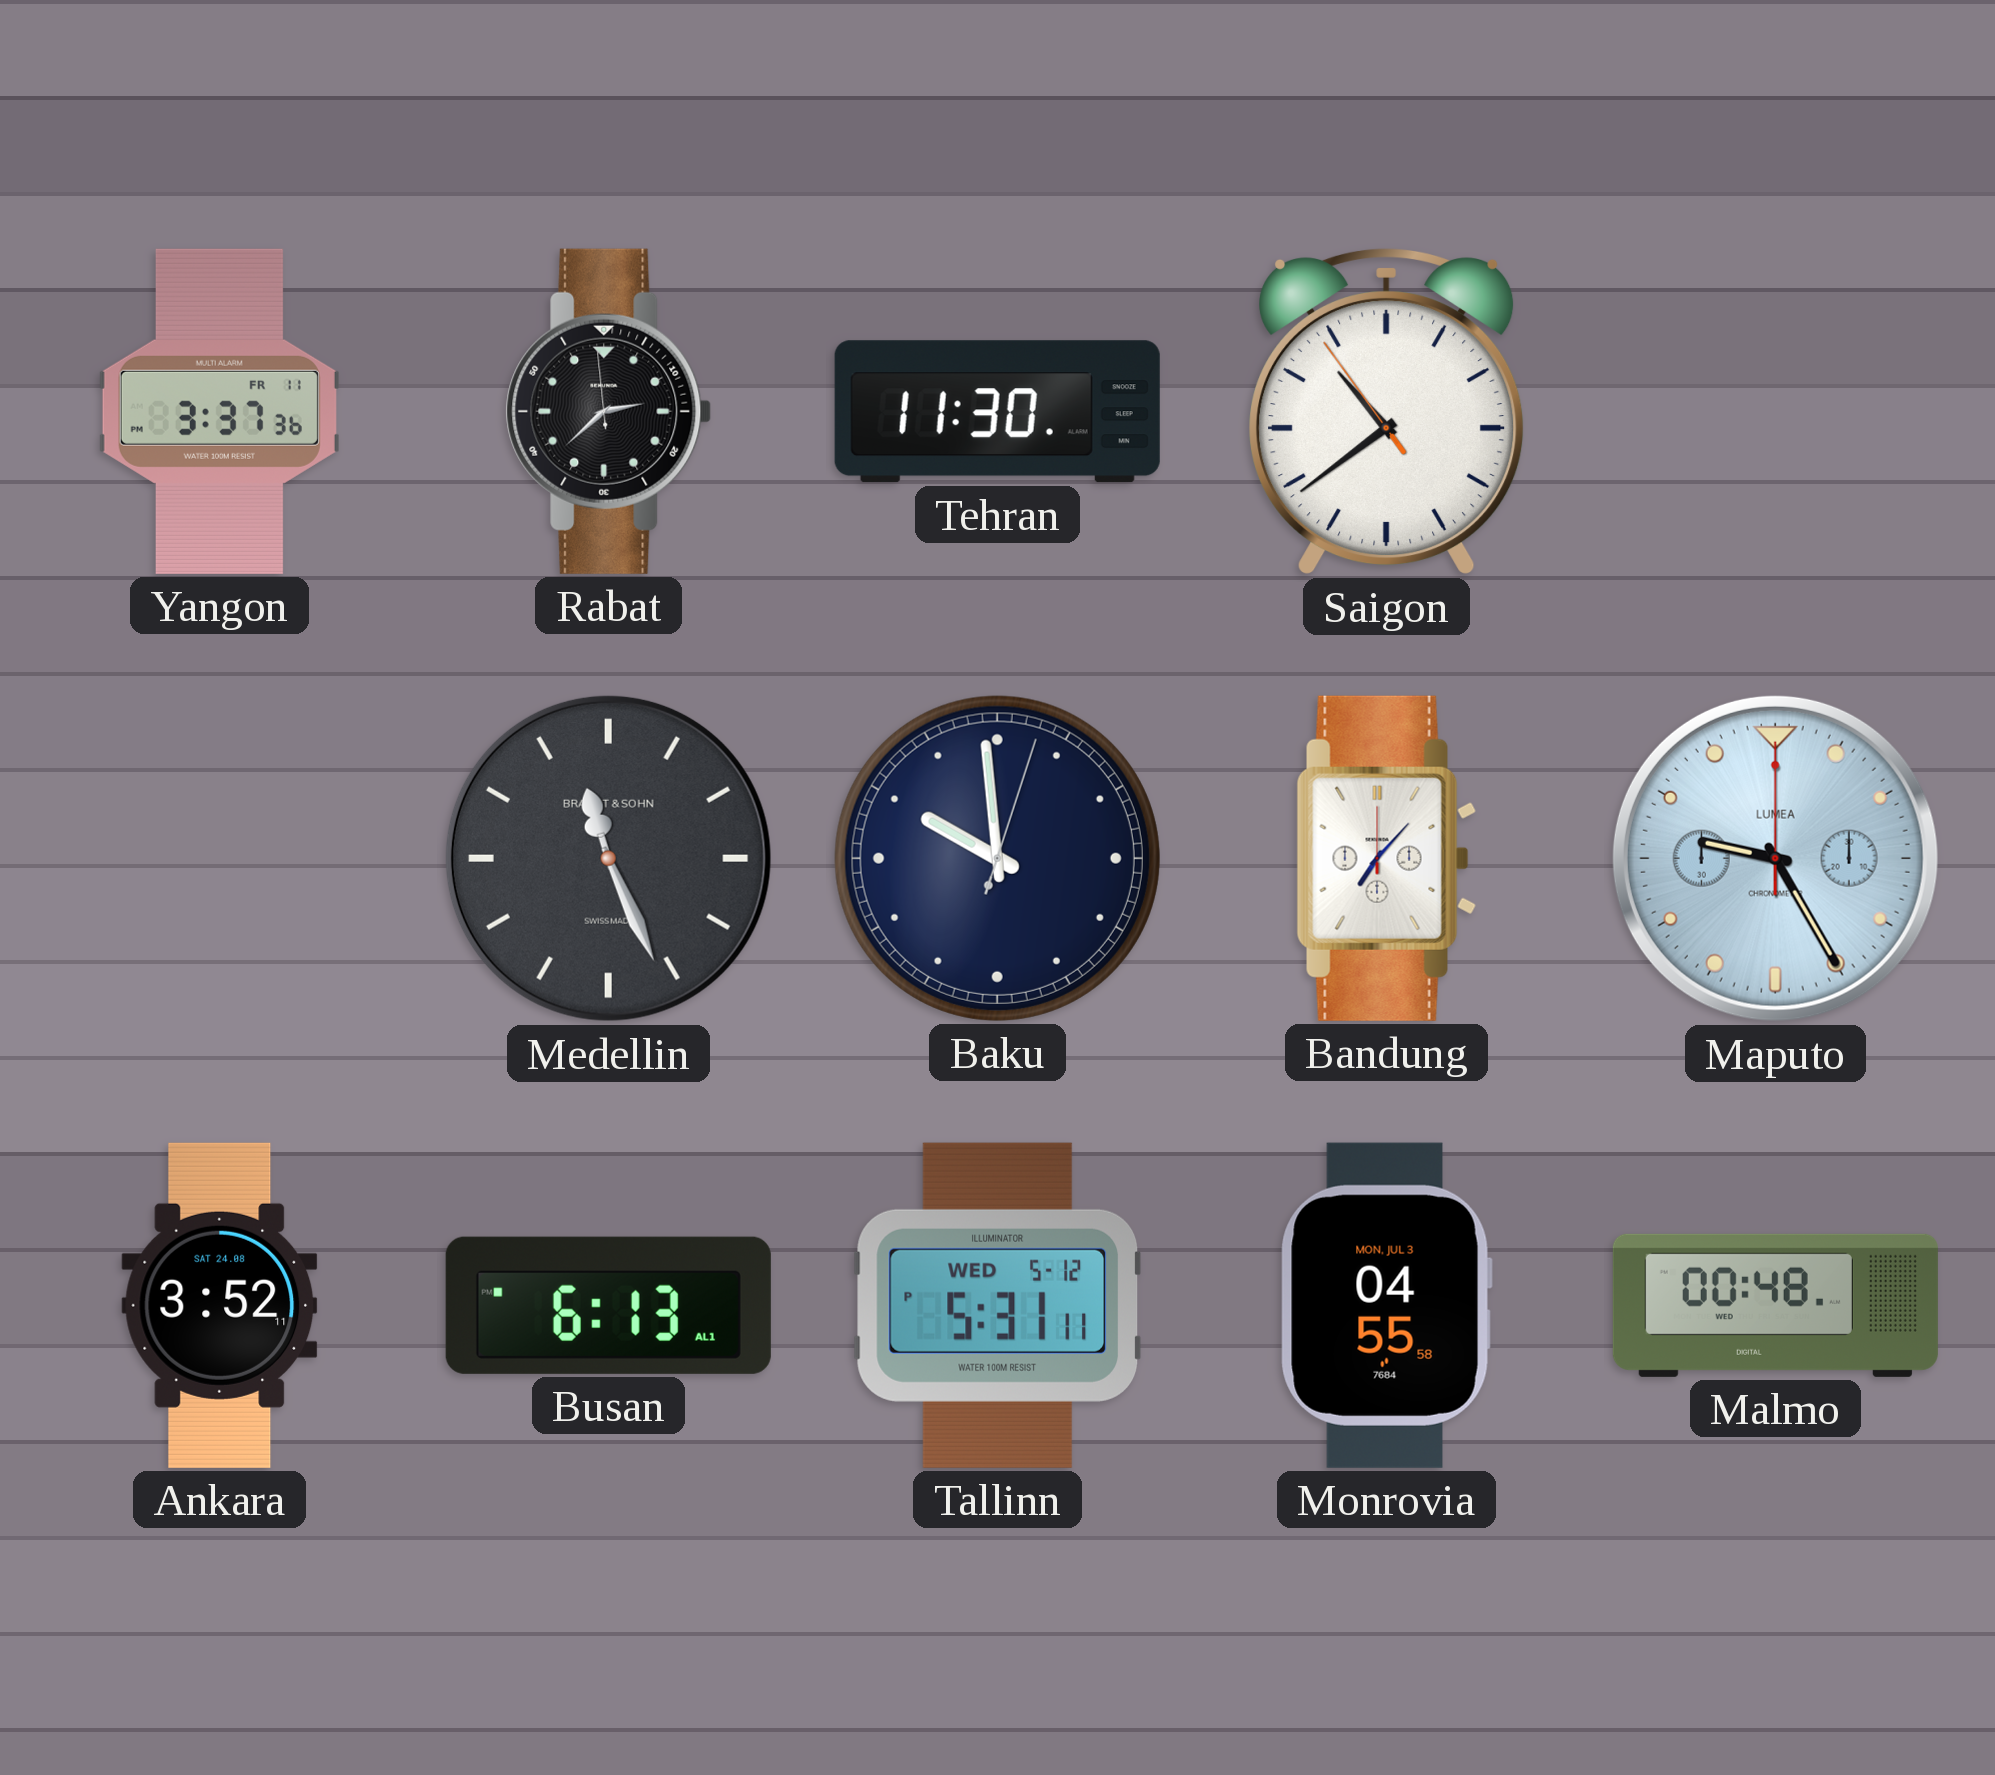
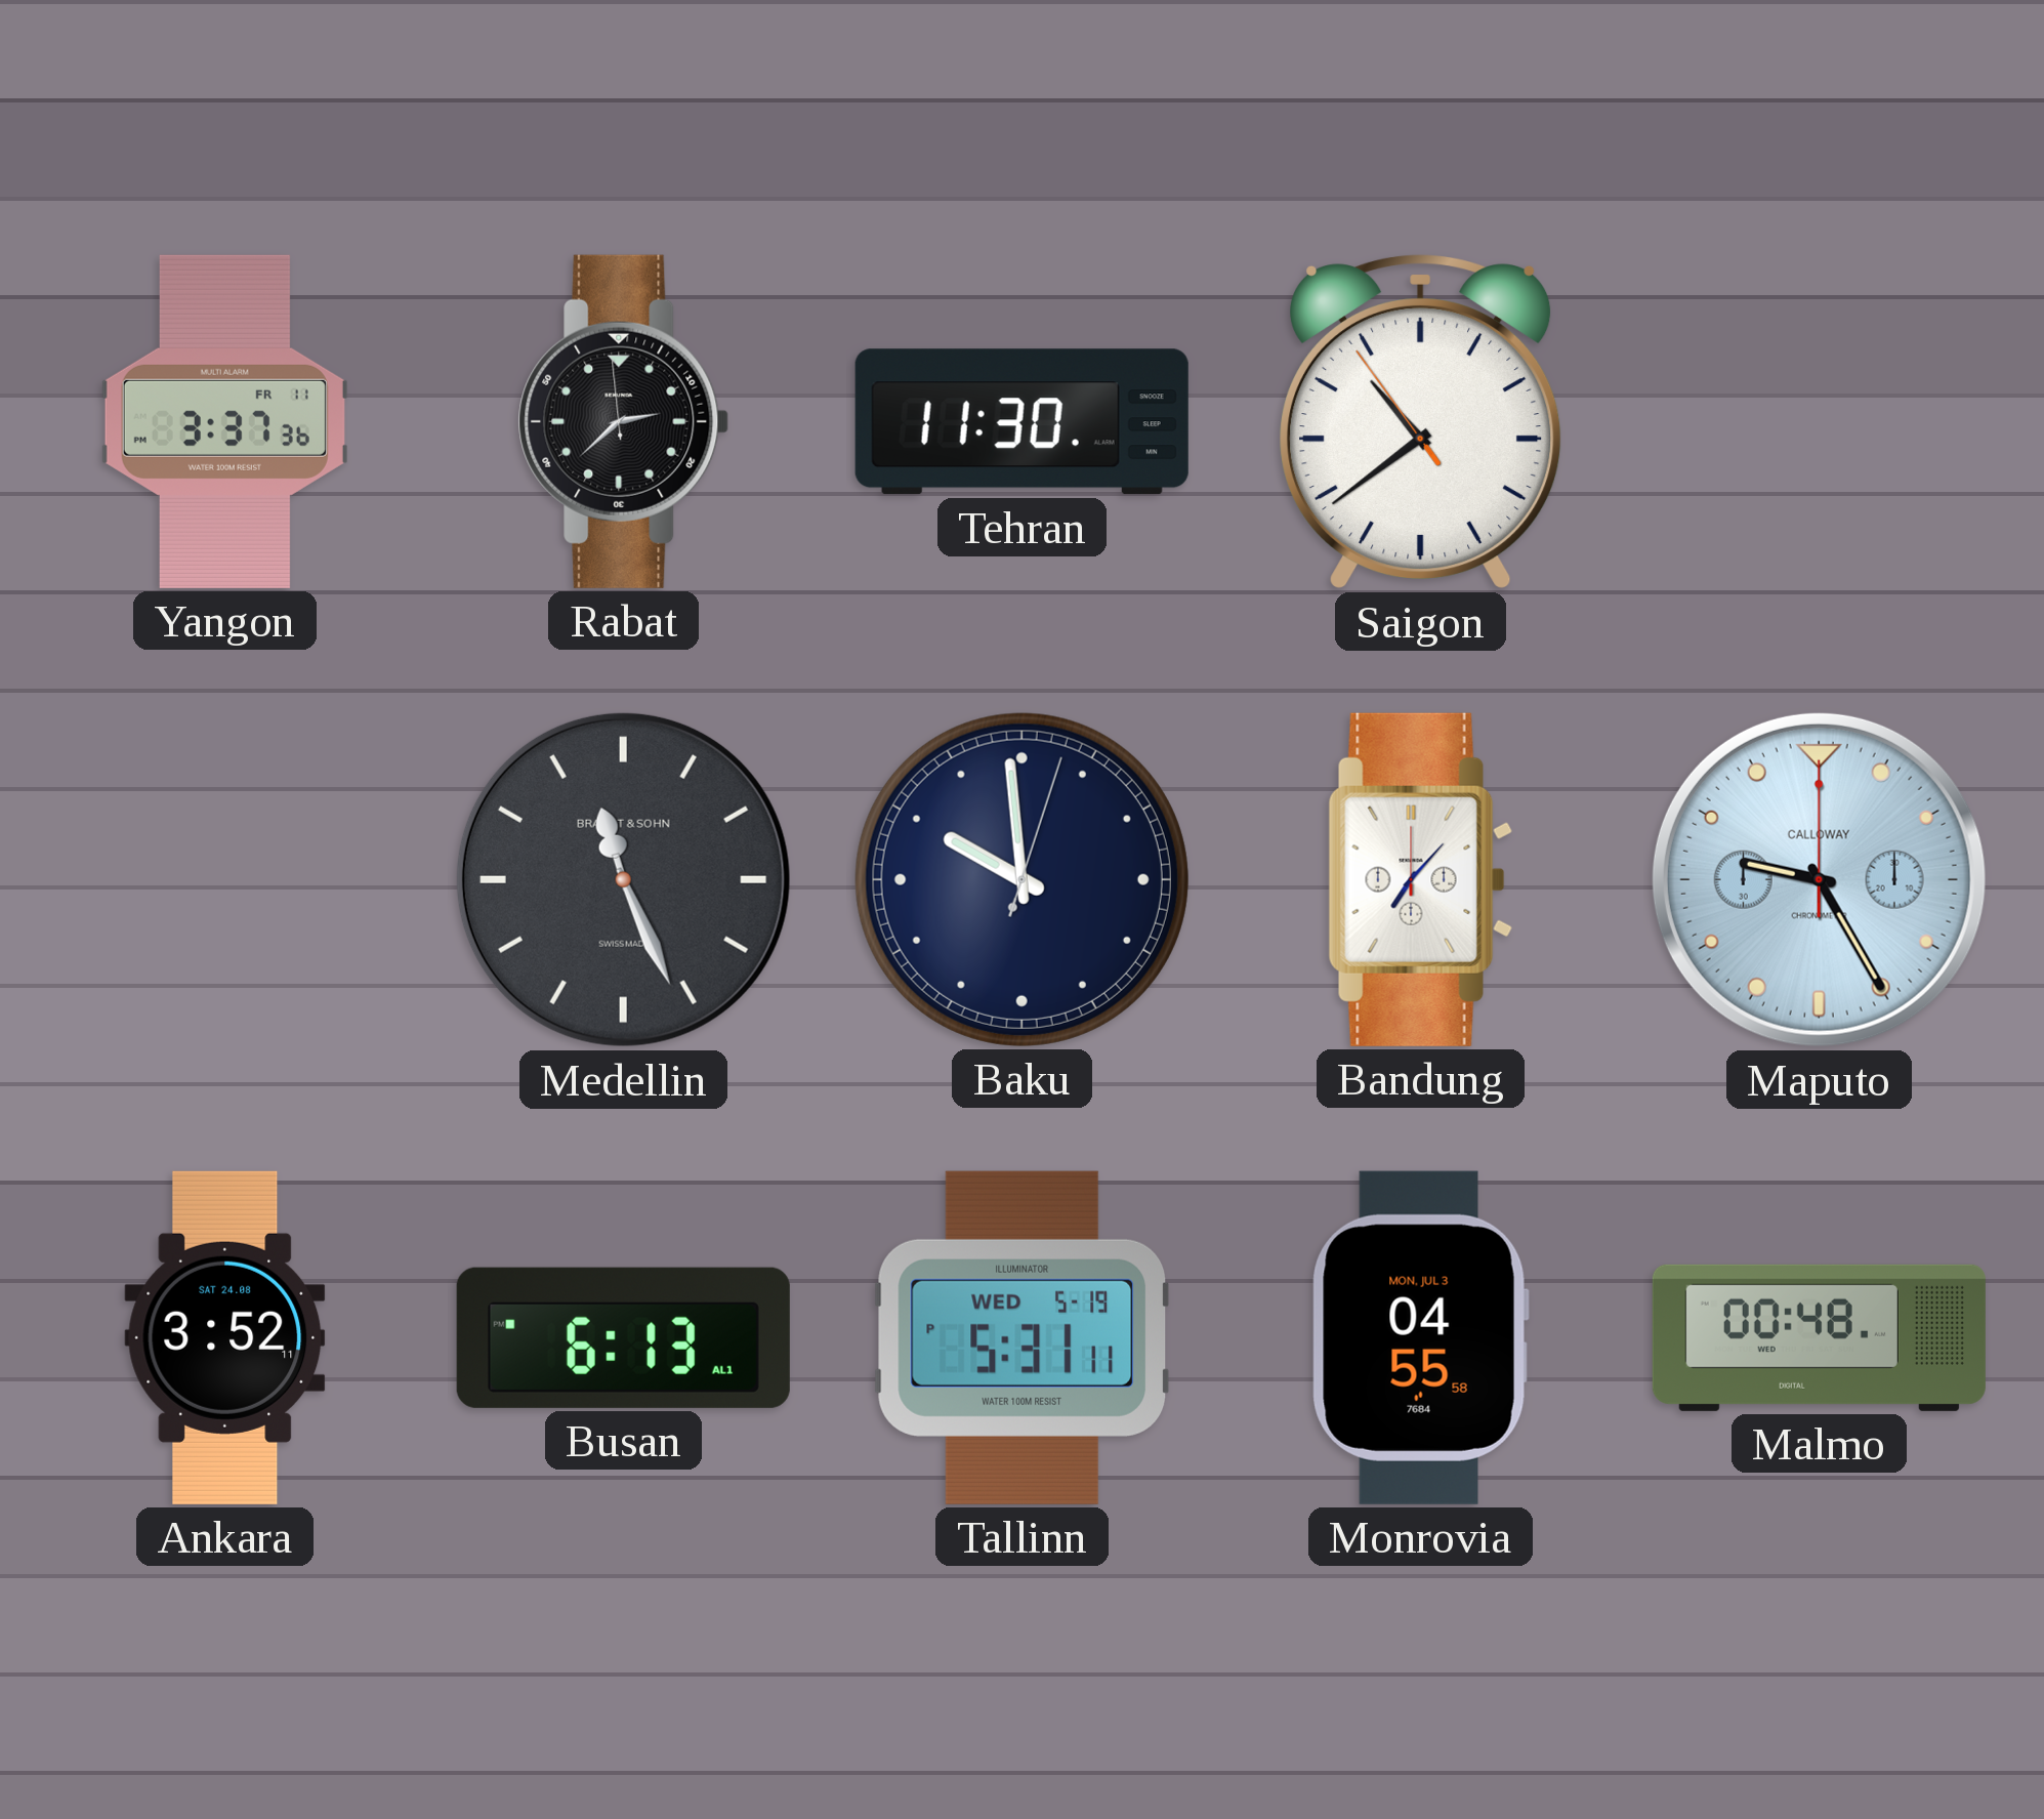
Maputo brand: LUMEA -> CALLOWAY
Tallinn date: WED 5-12 -> WED 5-19
